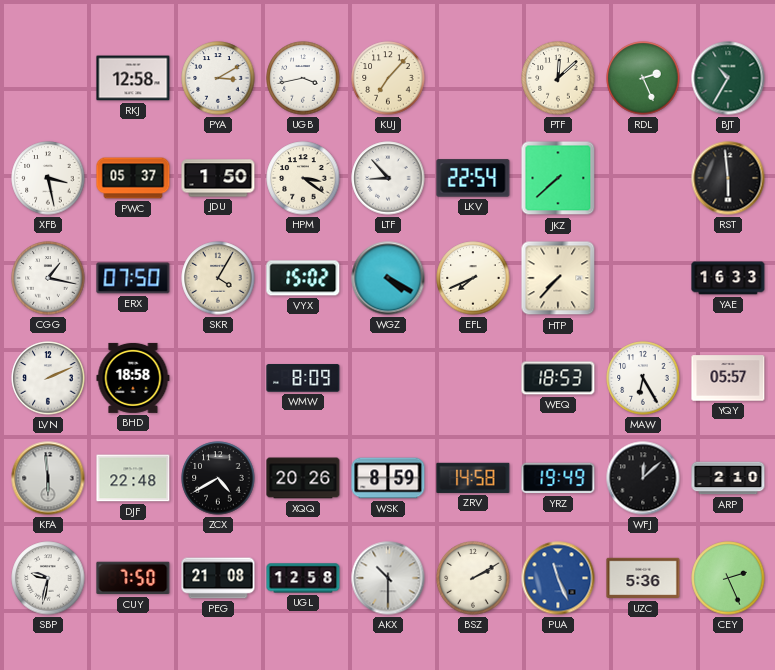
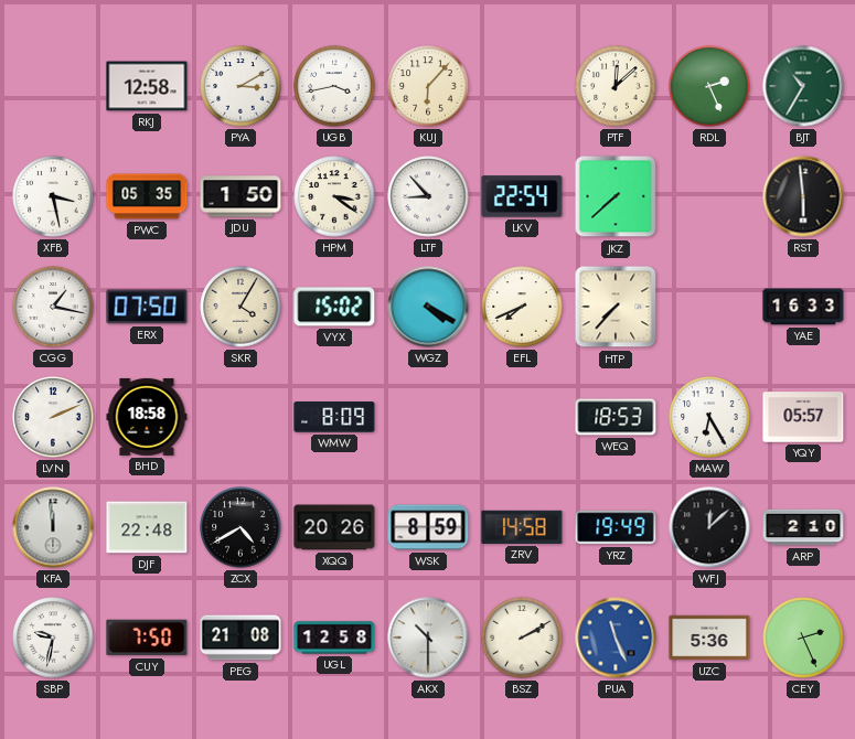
KUJ: 7:07 -> 6:07
PWC: 05:37 -> 05:35
KFA: 5:59 -> 11:59
